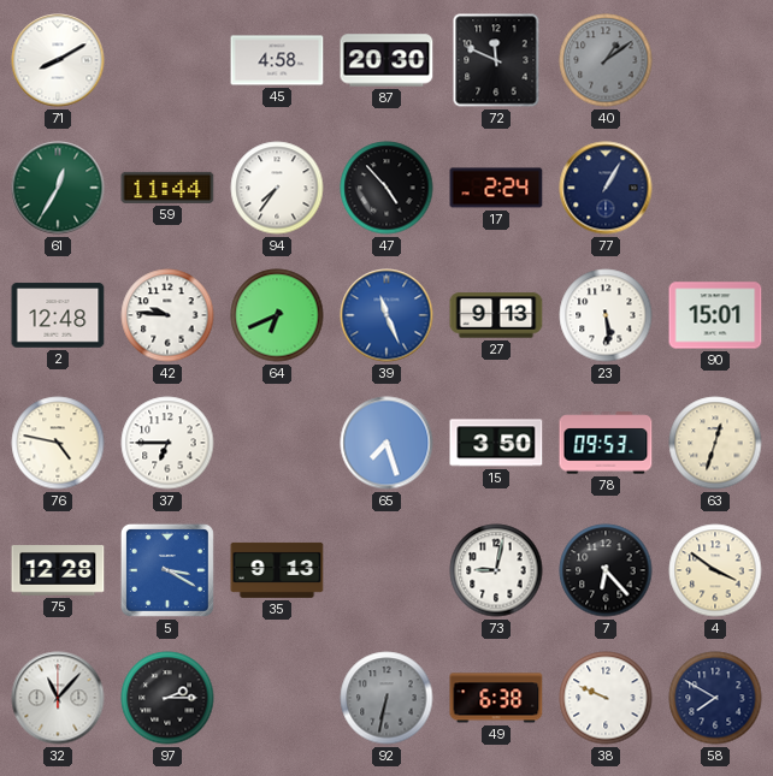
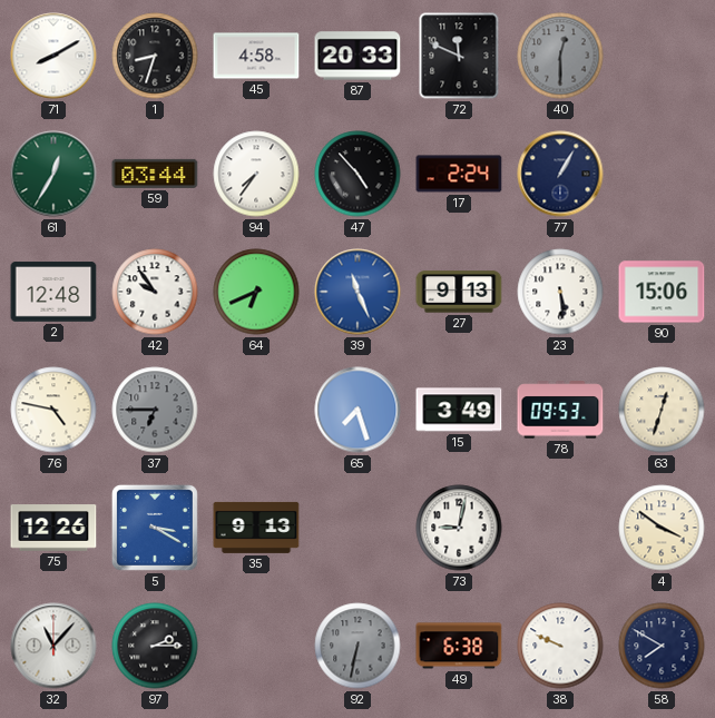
1: none -> 8:33
87: 20:30 -> 20:33
40: 1:09 -> 12:30
59: 11:44 -> 03:44
42: 9:46 -> 9:54
90: 15:01 -> 15:06
37 dial: white -> grey
15: 3:50 -> 3:49
75: 12:28 -> 12:26
7: 6:23 -> none
